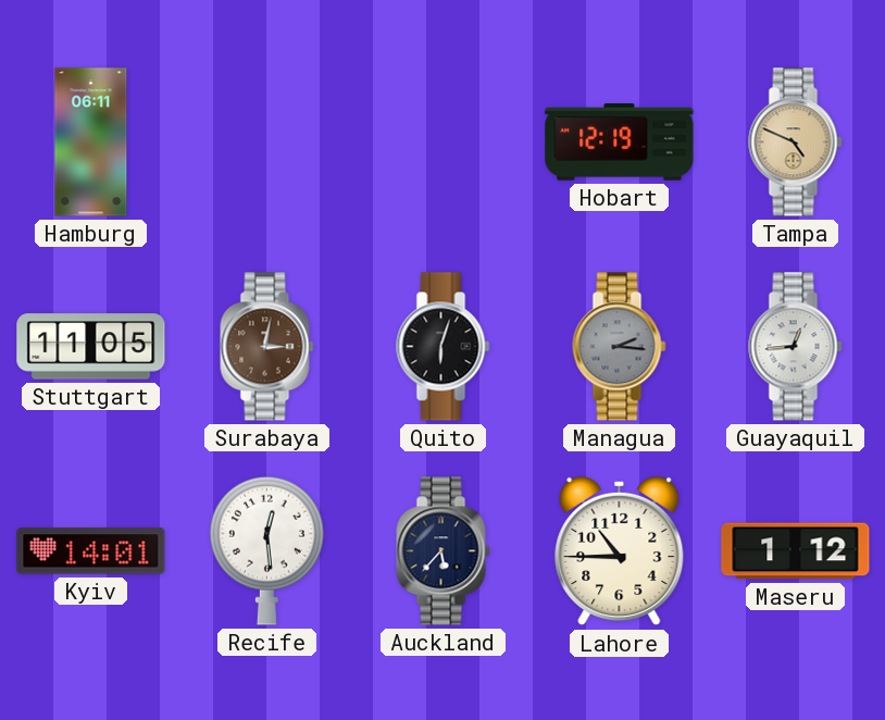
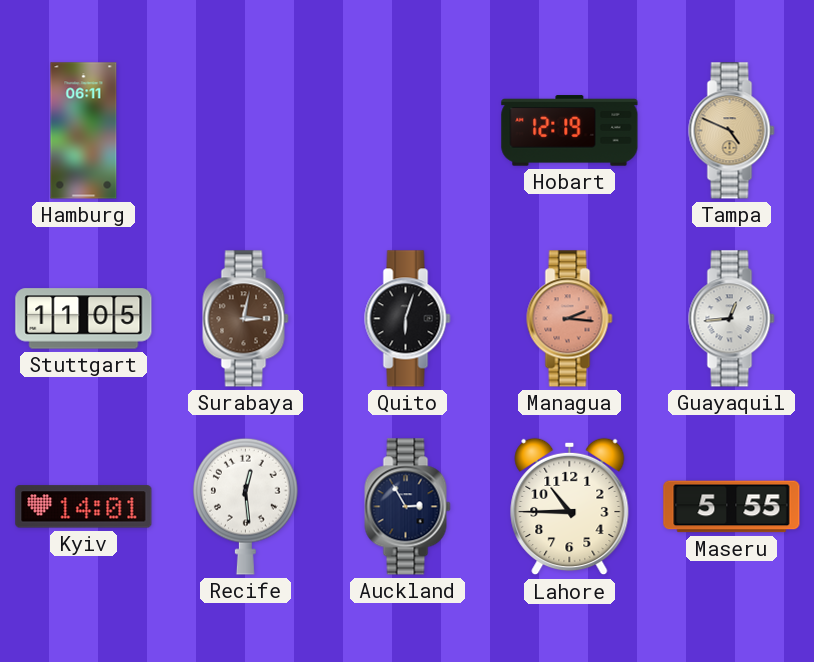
Managua dial: grey -> salmon
Auckland: 5:37 -> 2:55
Maseru: 1:12 -> 5:55
